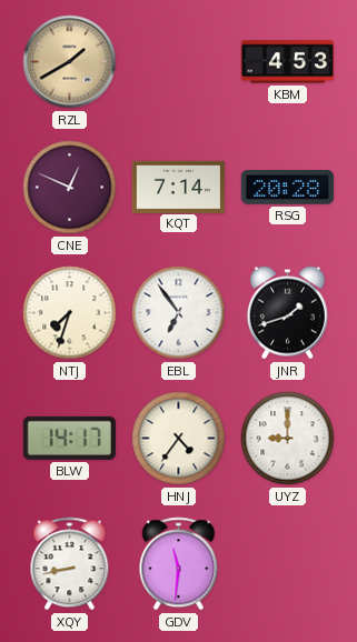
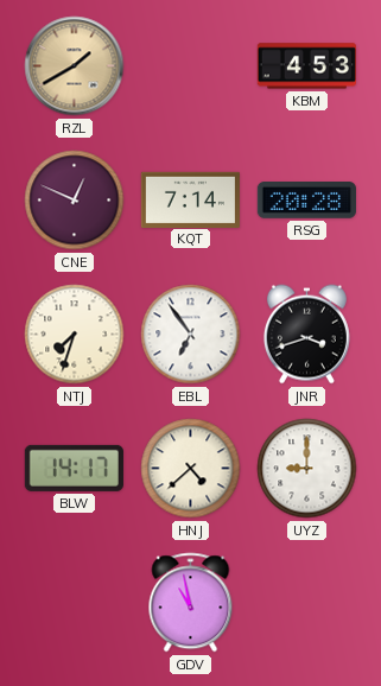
JNR: 1:42 -> 3:42
HNJ: 4:36 -> 4:38
XQY: 8:43 -> none
GDV: 11:31 -> 10:58
